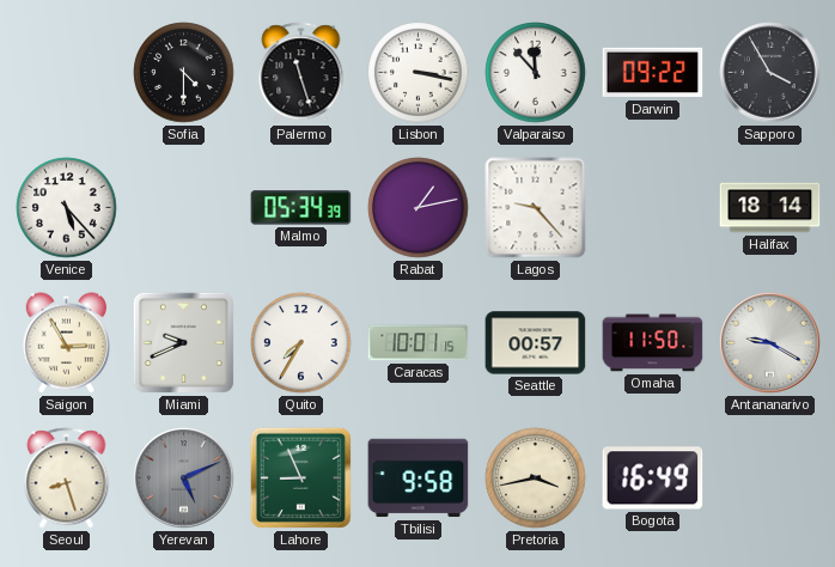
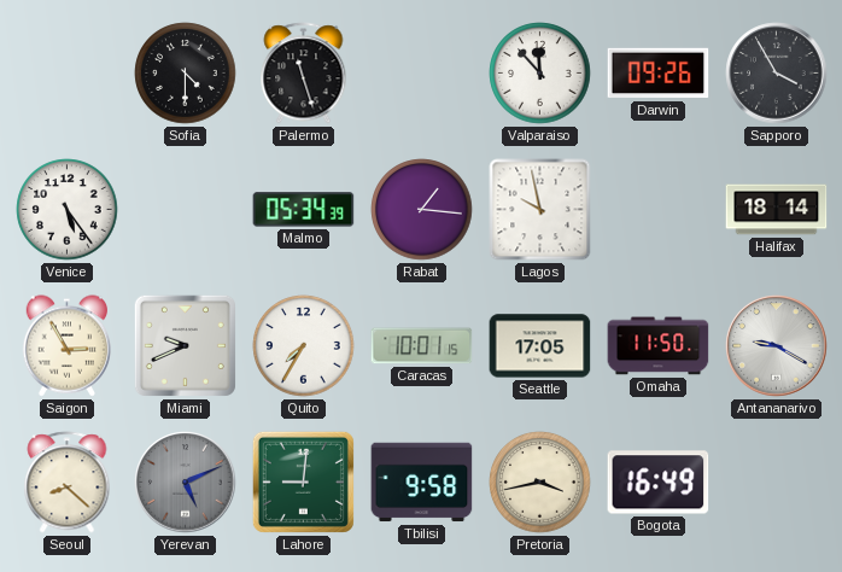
Lisbon: 3:17 -> none
Darwin: 09:22 -> 09:26
Venice: 5:23 -> 5:24
Rabat: 1:13 -> 1:16
Lagos: 9:23 -> 9:58
Seattle: 00:57 -> 17:05
Seoul: 8:27 -> 8:22
Lahore: 8:56 -> 9:01
